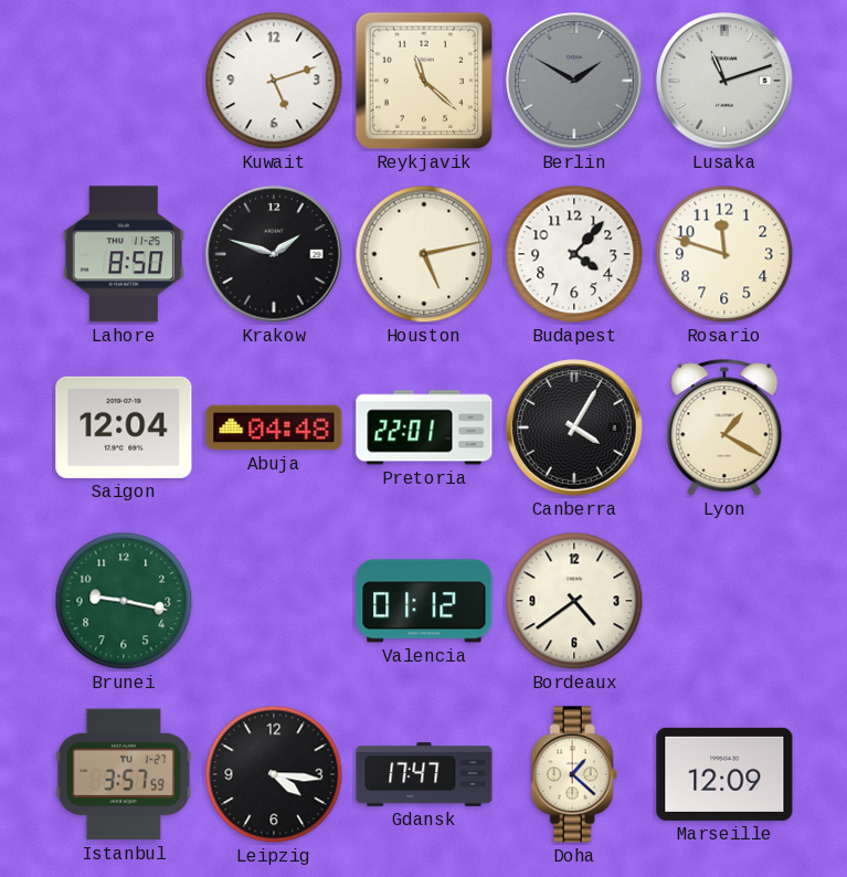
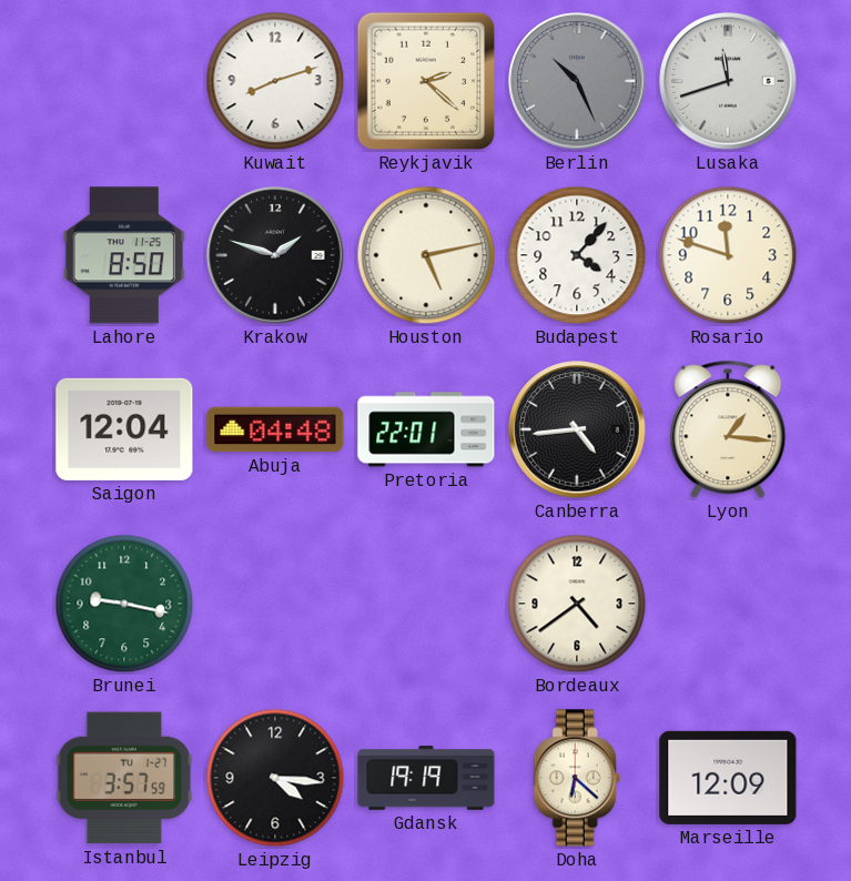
Kuwait: 5:12 -> 8:12
Reykjavik: 11:22 -> 2:22
Berlin: 1:50 -> 10:26
Lusaka: 11:12 -> 11:42
Canberra: 4:05 -> 4:44
Lyon: 1:20 -> 1:16
Valencia: 01:12 -> none
Gdansk: 17:47 -> 19:19
Doha: 1:22 -> 6:22
